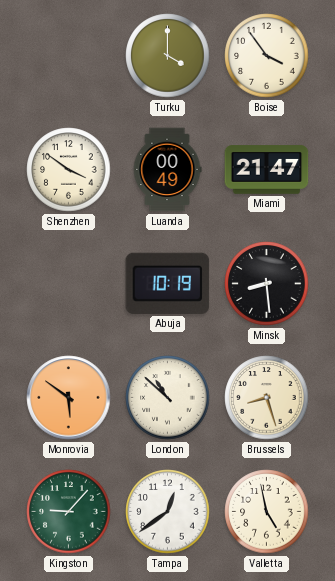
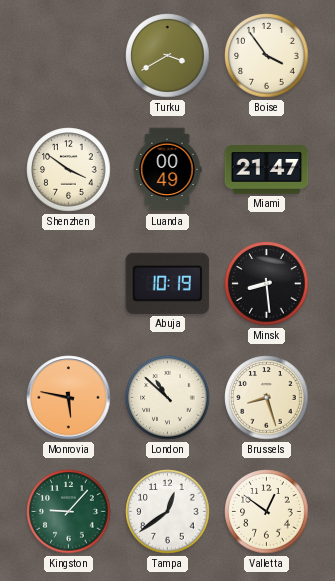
Turku: 4:00 -> 3:40
Monrovia: 5:51 -> 5:47
Valletta: 4:58 -> 12:51
